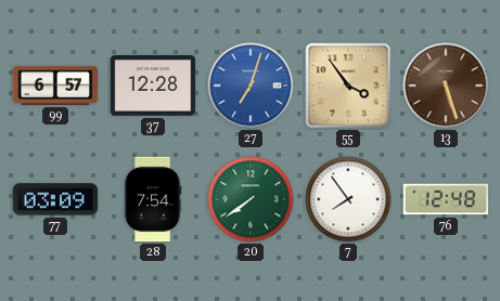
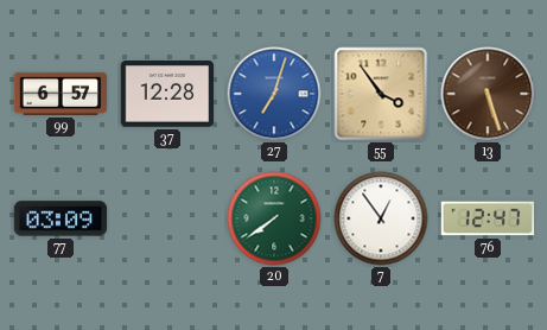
28: 7:54 -> none
7: 7:54 -> 12:54
76: 12:48 -> 12:47
